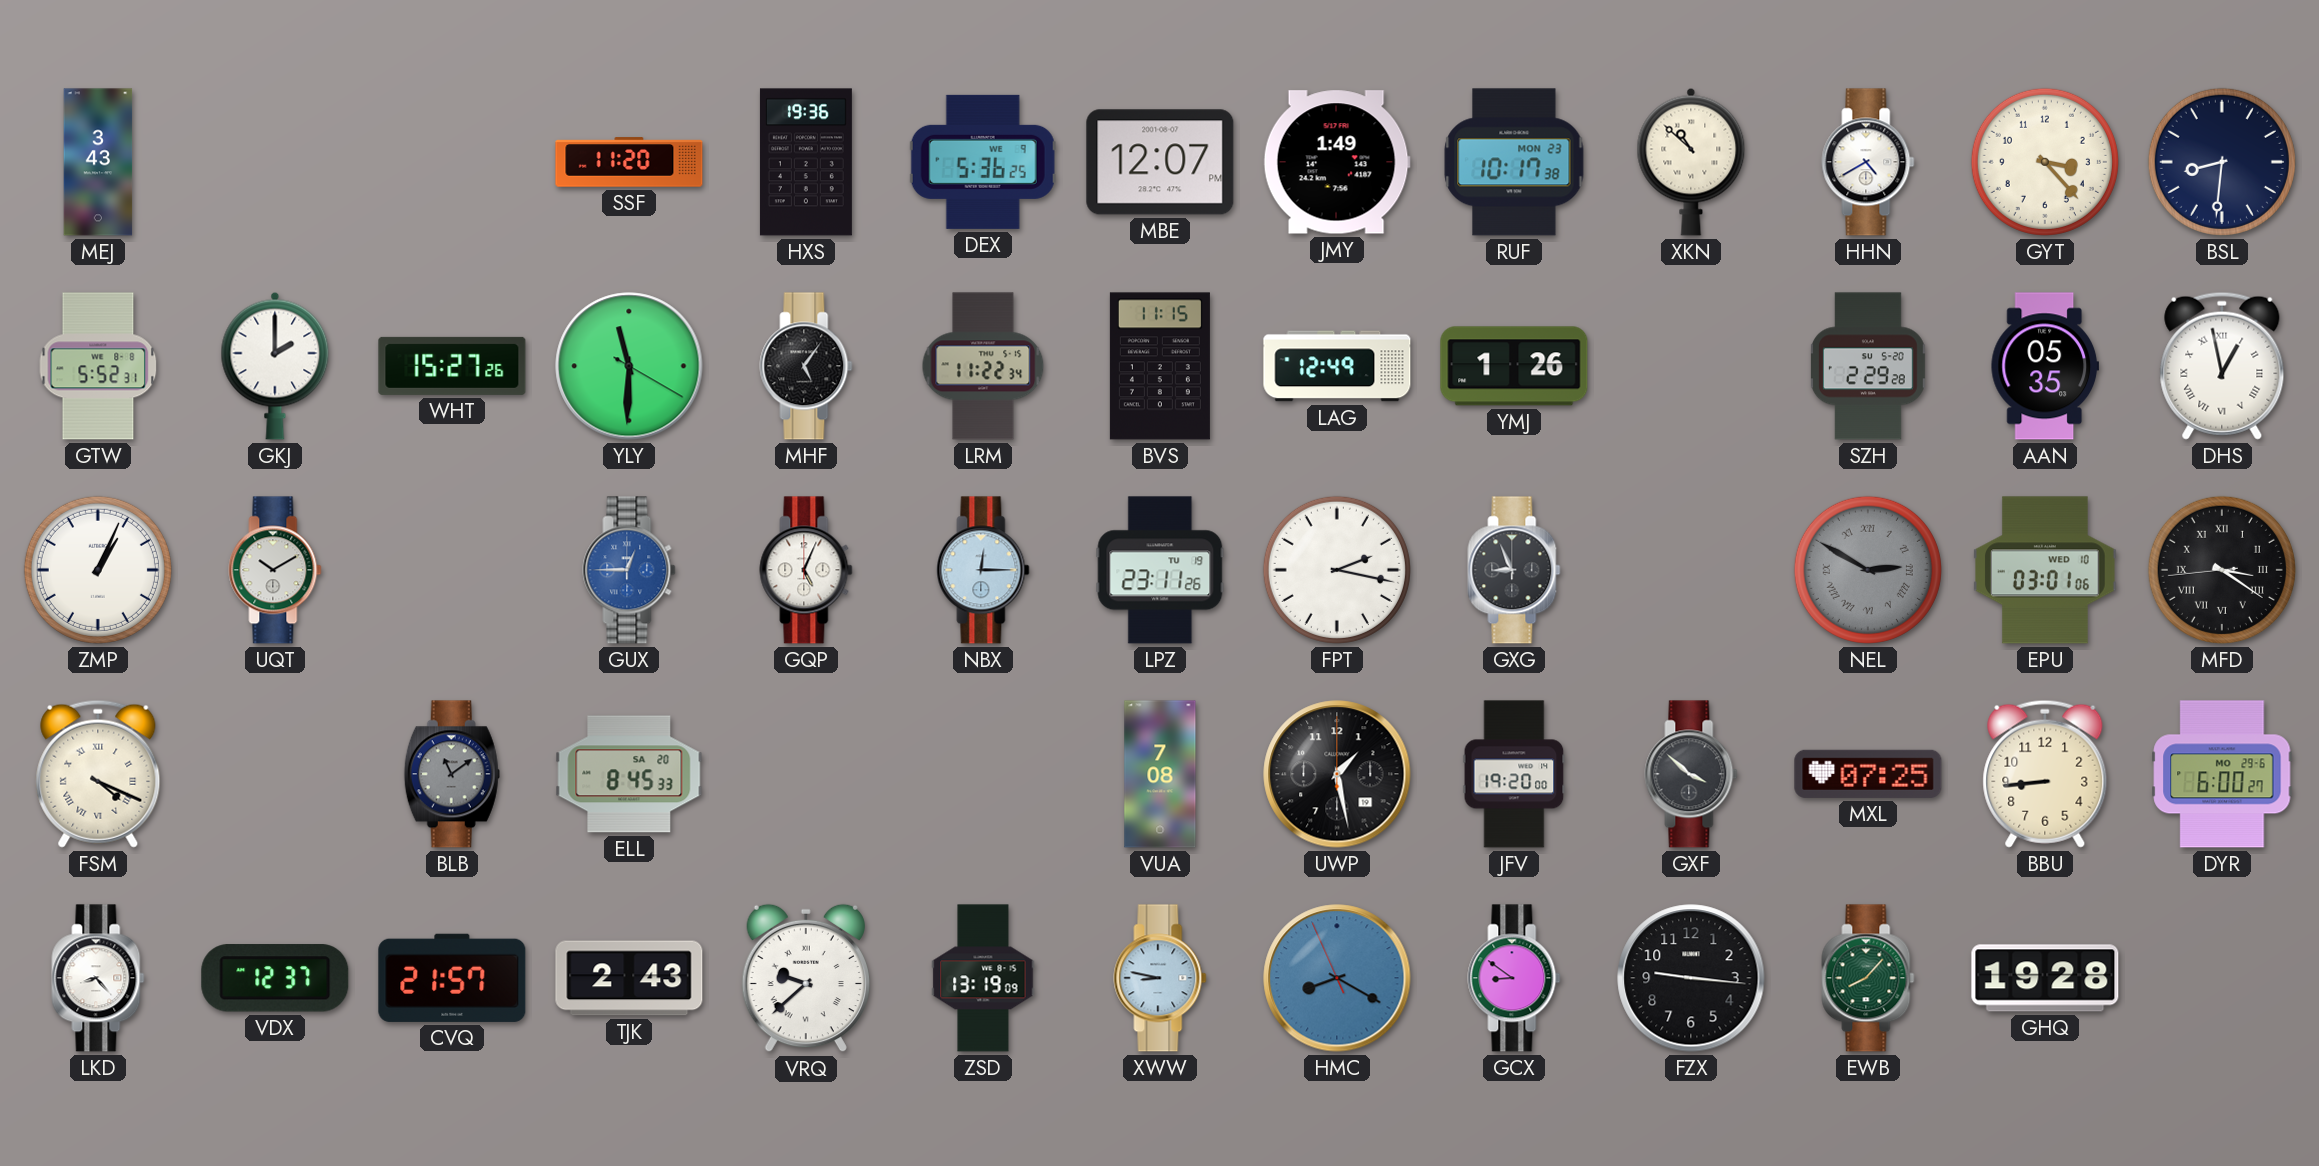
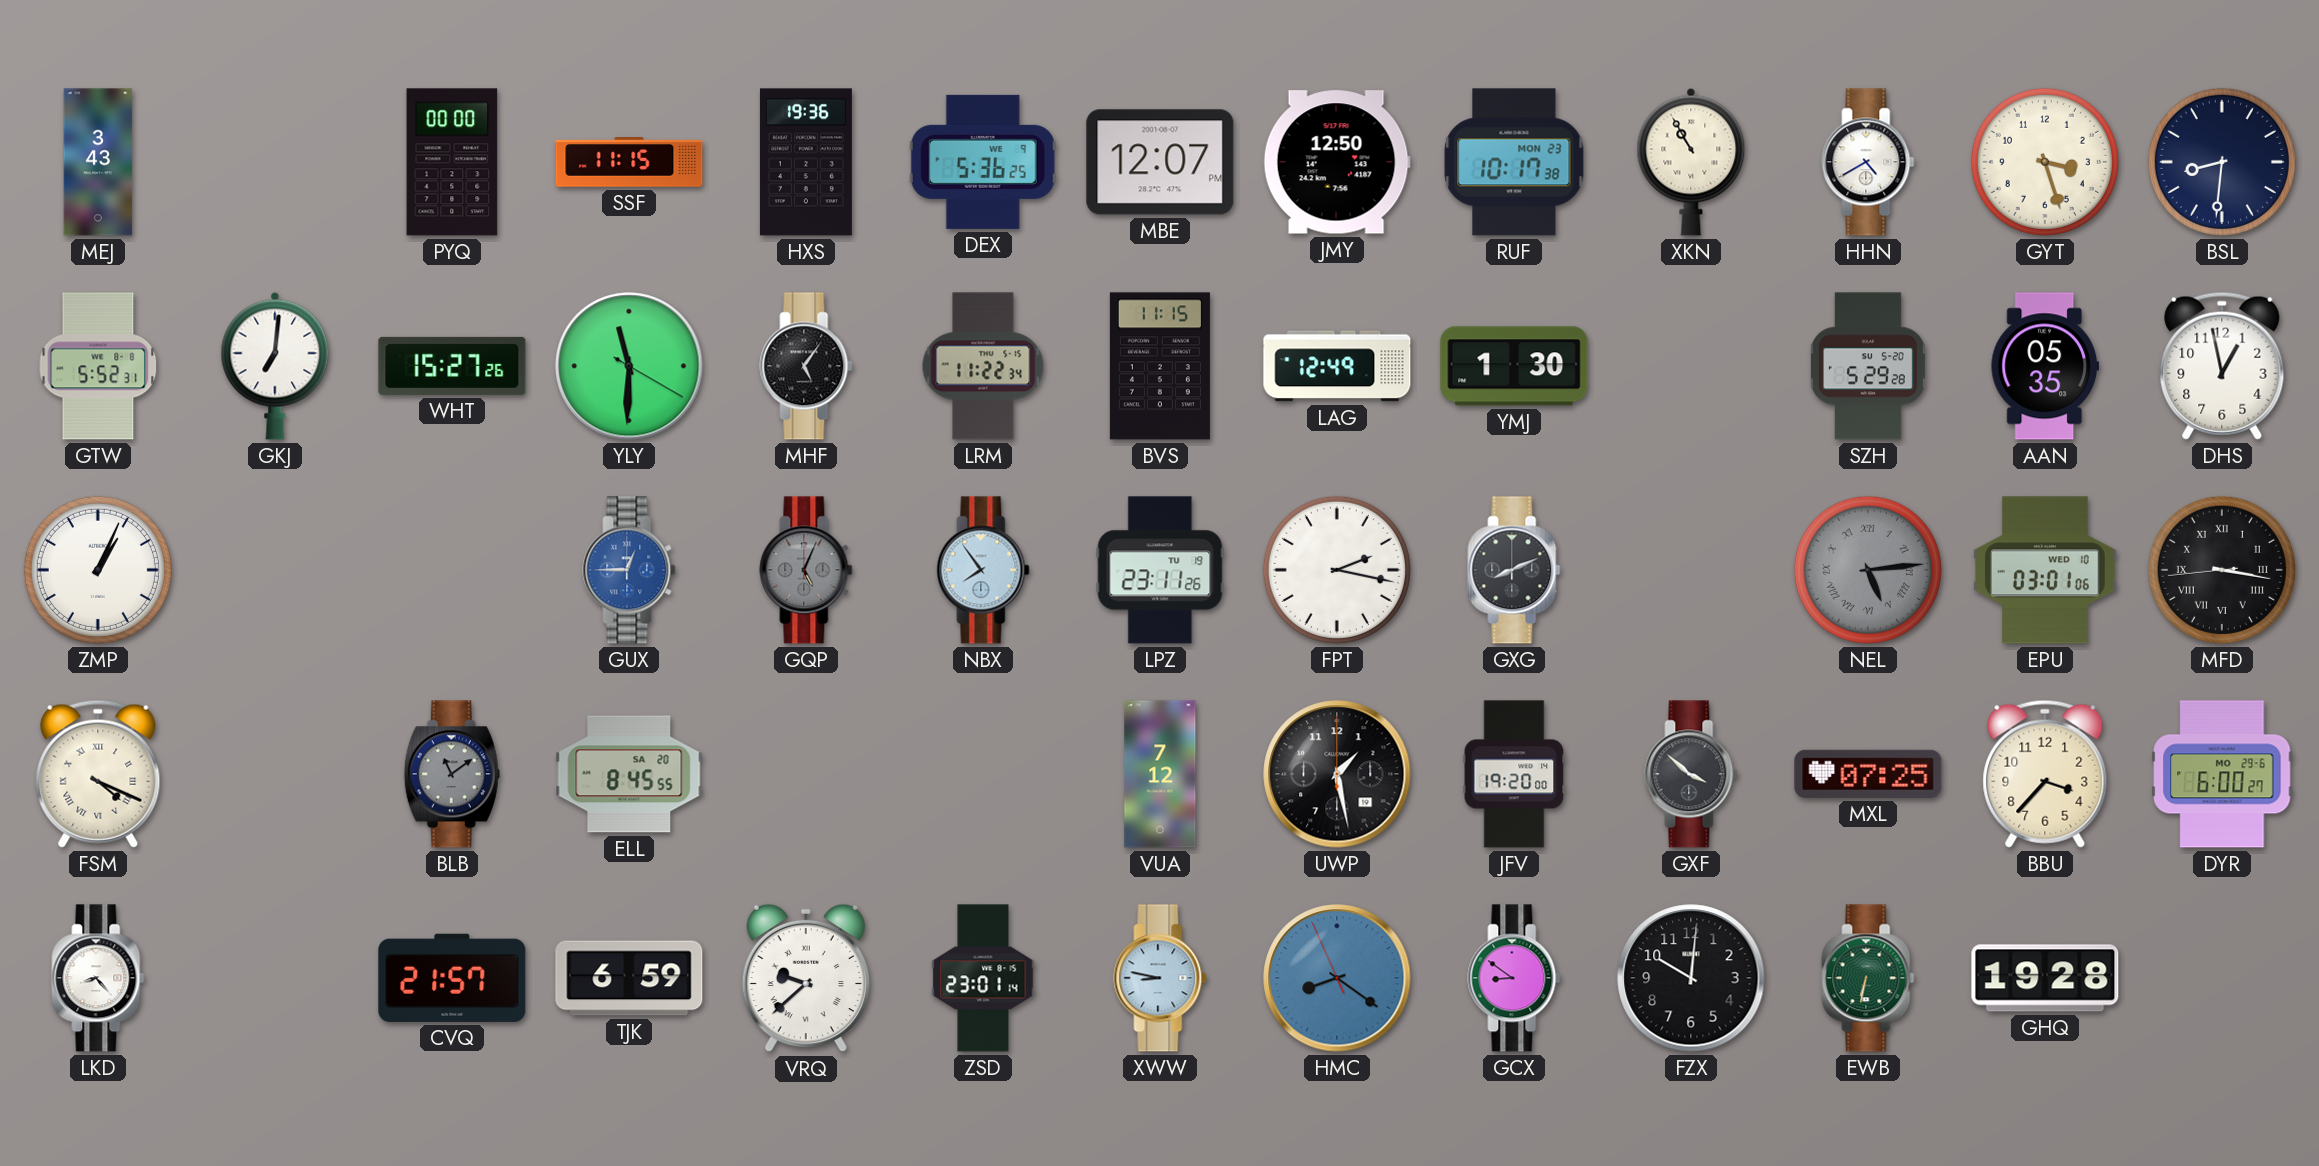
PYQ: none -> 00:00
SSF: 11:20 -> 11:15
JMY: 1:49 -> 12:50
XKN: 10:52 -> 10:55
GYT: 3:23 -> 3:27
GKJ: 2:00 -> 7:01
YMJ: 1:26 -> 1:30
SZH: 2:29 -> 5:29
DHS numerals: Roman -> Arabic
UQT: 10:10 -> none
GQP dial: white -> grey
NBX: 12:15 -> 7:54
GXG: 8:56 -> 8:11
NEL: 2:50 -> 5:14
MFD: 3:20 -> 3:16
ELL: 8:45:33 -> 8:45:55
VUA: 7:08 -> 7:12
BBU: 8:44 -> 3:37
VDX: 12:37 -> none
TJK: 2:43 -> 6:59
ZSD: 13:19 -> 23:01
HMC: 8:19 -> 8:20
FZX: 9:16 -> 10:01
EWB: 8:07 -> 6:32
